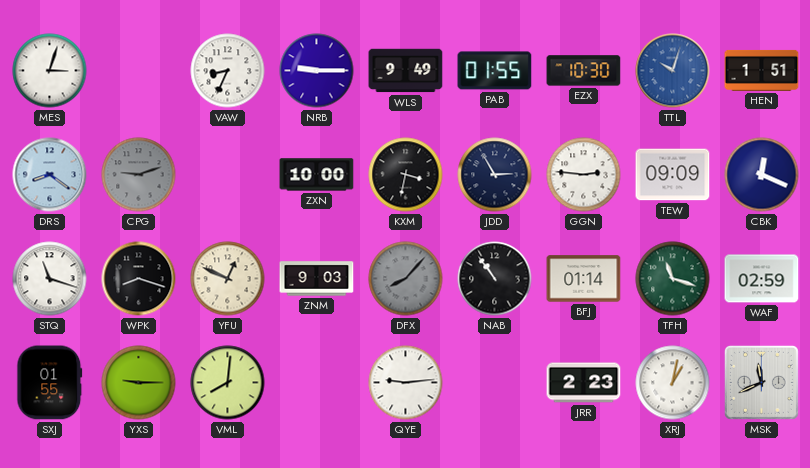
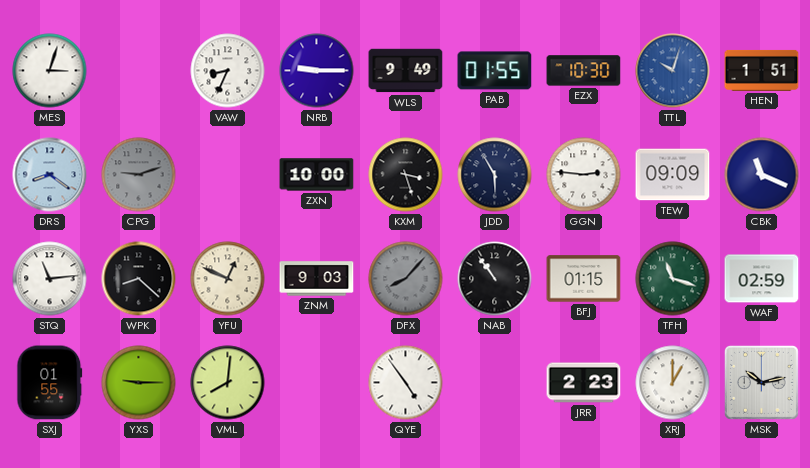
KXM: 3:32 -> 3:27
JDD: 2:55 -> 5:55
CBK: 12:19 -> 11:19
STQ: 11:18 -> 11:14
WPK: 8:18 -> 8:22
BFJ: 01:14 -> 01:15
QYE: 9:14 -> 4:54
XRJ: 1:02 -> 1:00
MSK: 11:41 -> 10:13
